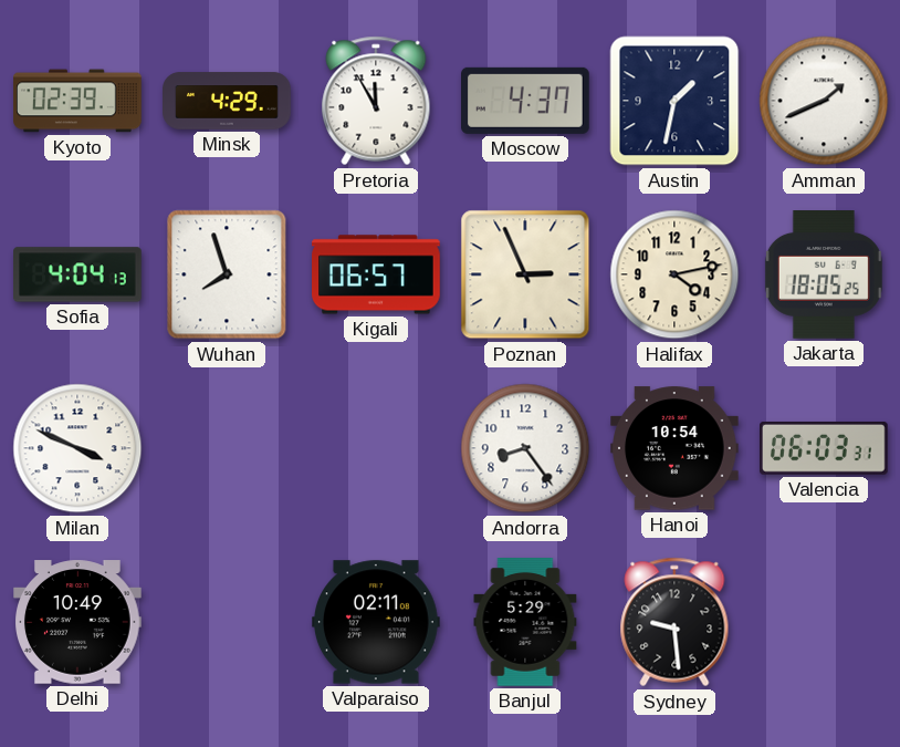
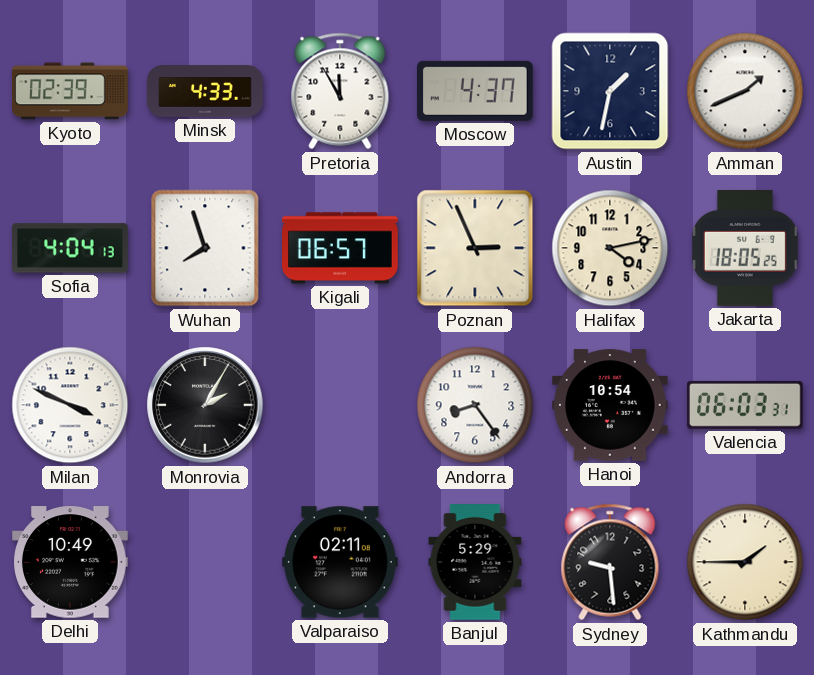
Minsk: 4:29 -> 4:33
Monrovia: none -> 2:05
Kathmandu: none -> 1:45
